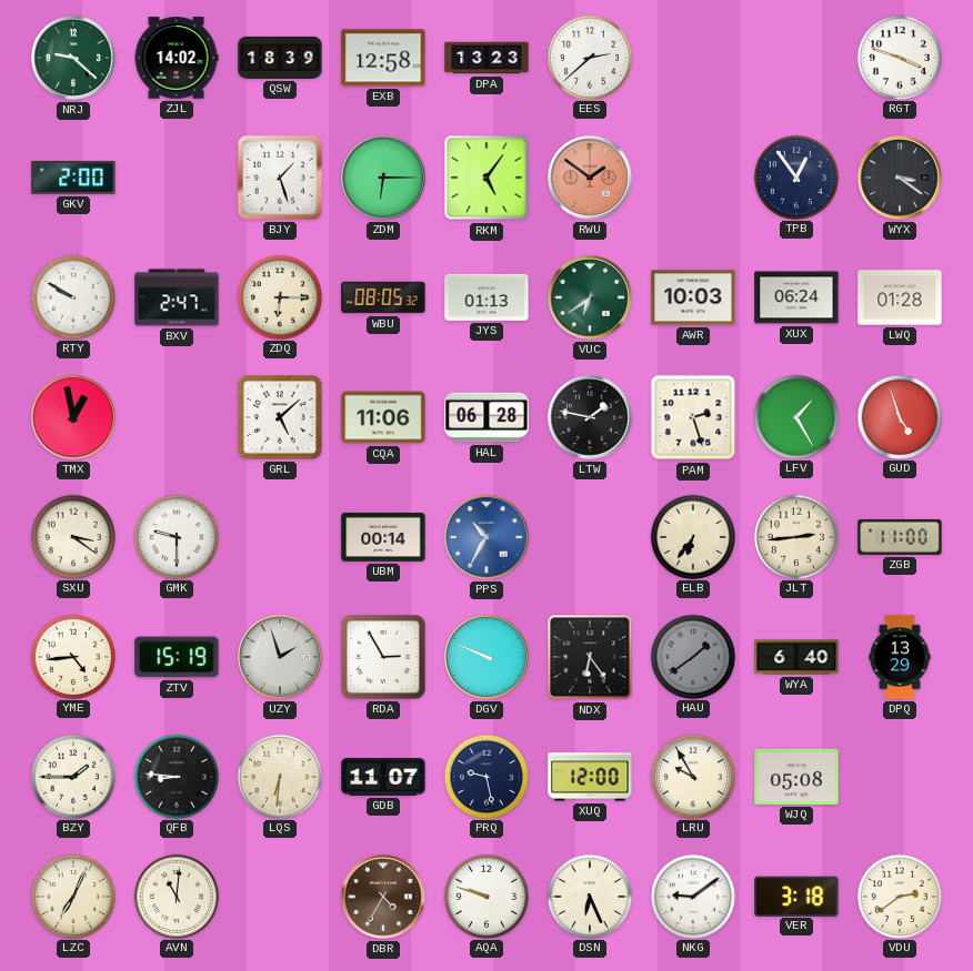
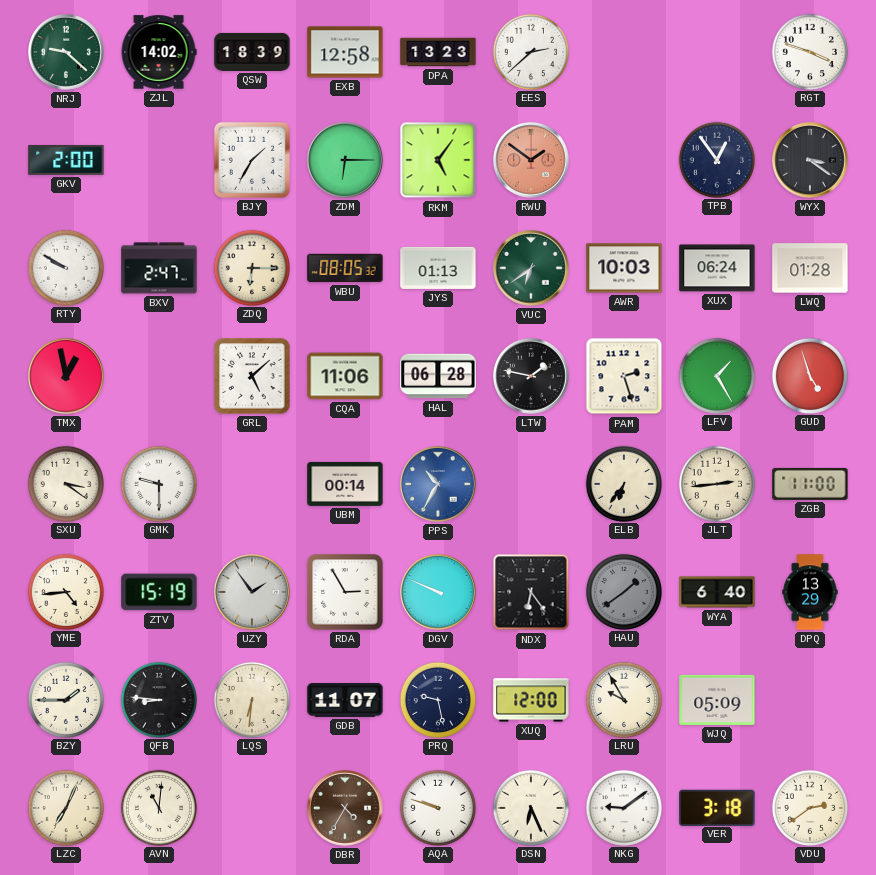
BJY: 1:27 -> 1:35
UZY: 1:57 -> 1:54
WJQ: 05:08 -> 05:09
